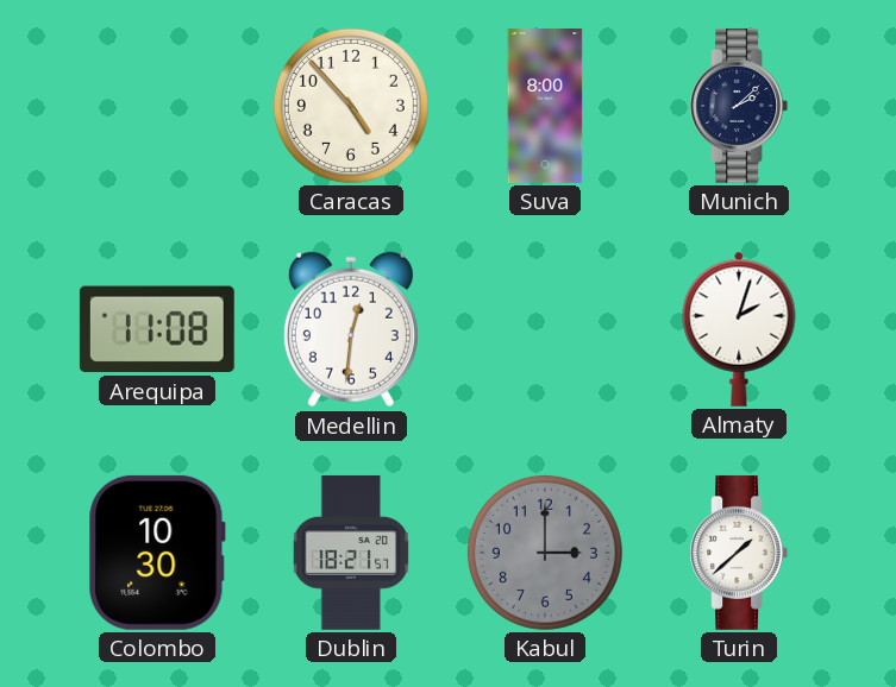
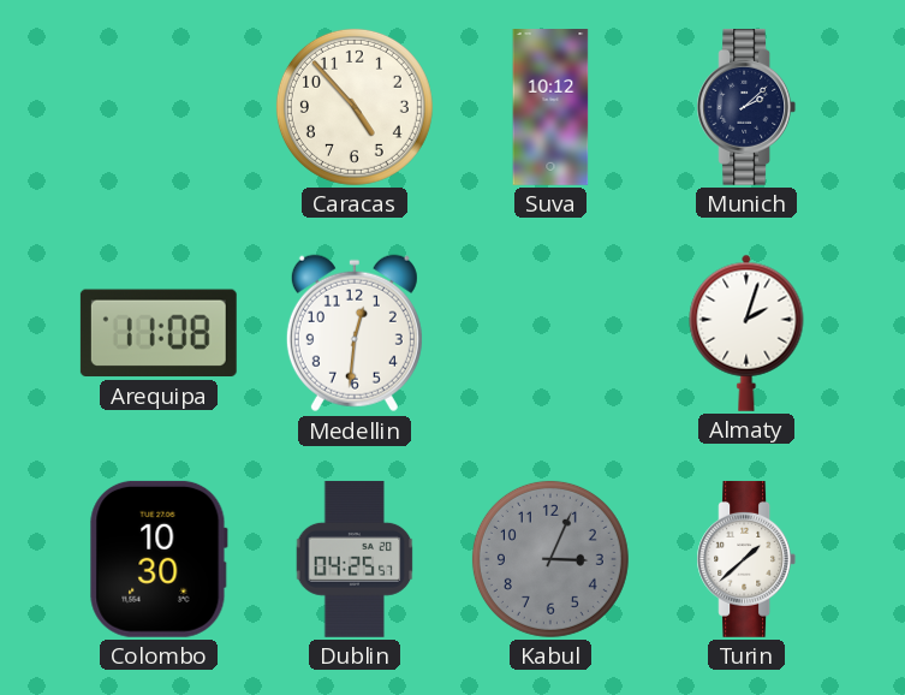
Suva: 8:00 -> 10:12
Dublin: 18:21 -> 04:25
Kabul: 3:00 -> 3:04
